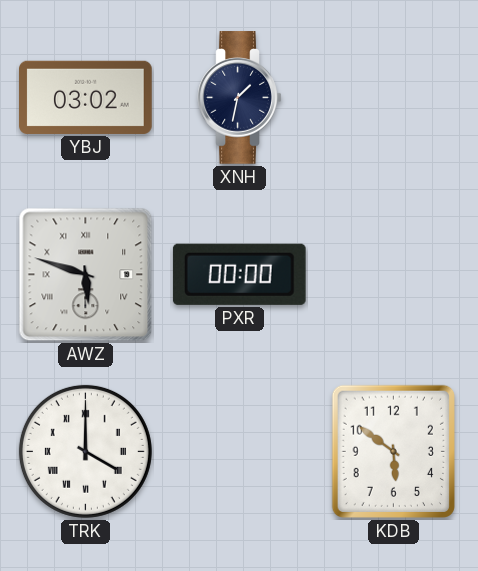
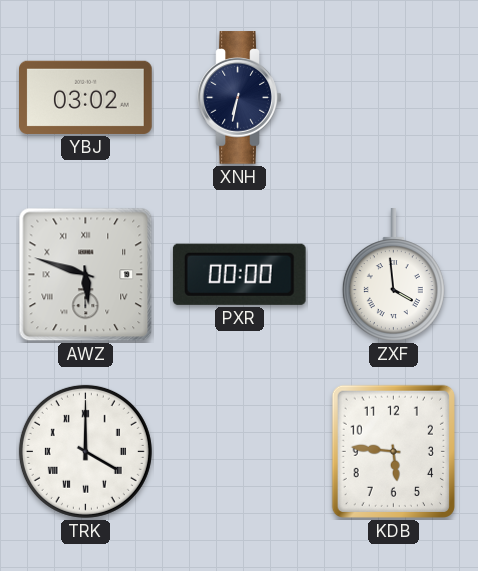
XNH: 1:32 -> 6:32
ZXF: none -> 3:59
KDB: 5:51 -> 5:46
